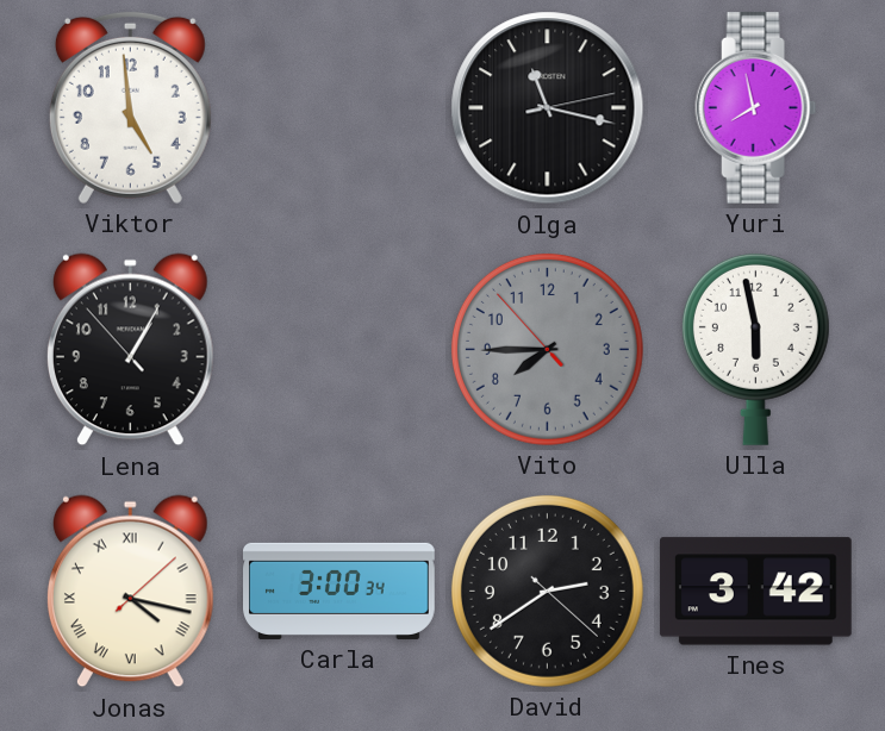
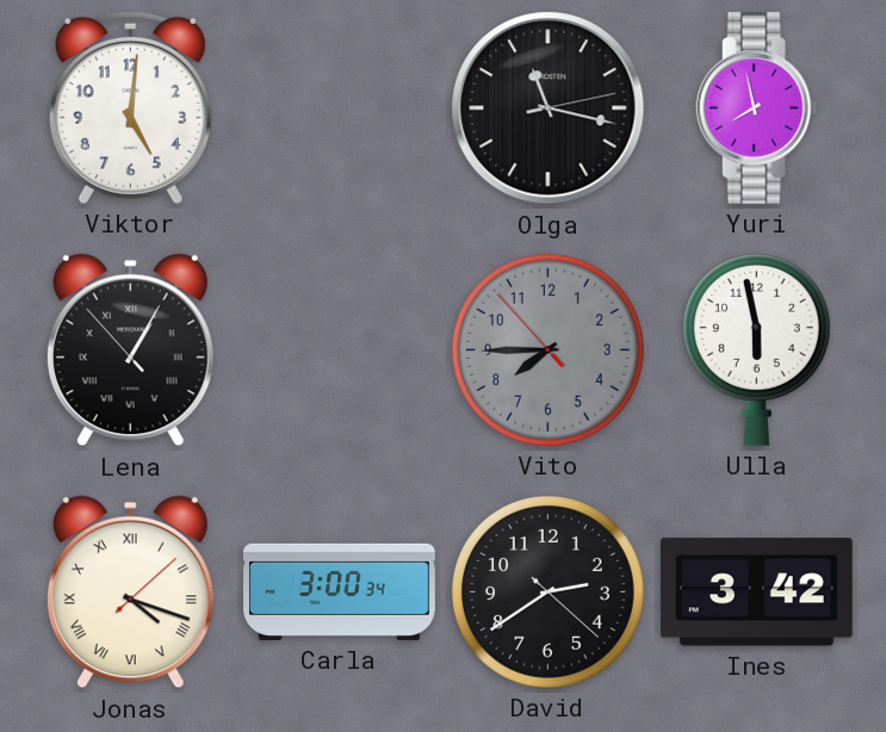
Viktor: 4:59 -> 5:01
Lena numerals: Arabic -> Roman
Jonas: 4:17 -> 4:18
